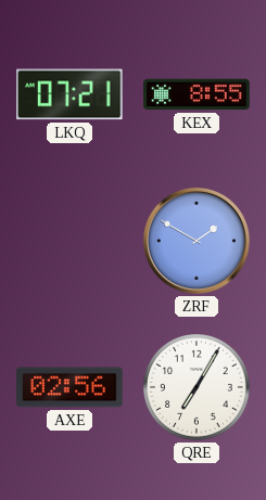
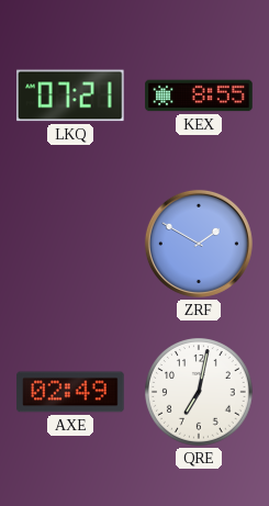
AXE: 02:56 -> 02:49
QRE: 7:05 -> 7:02
